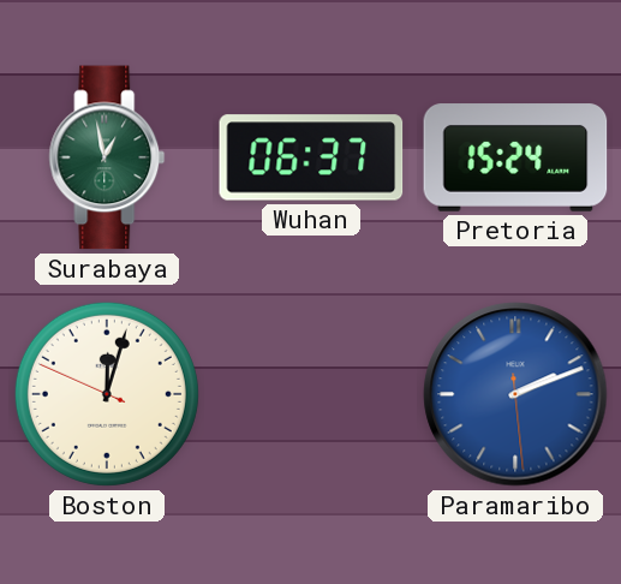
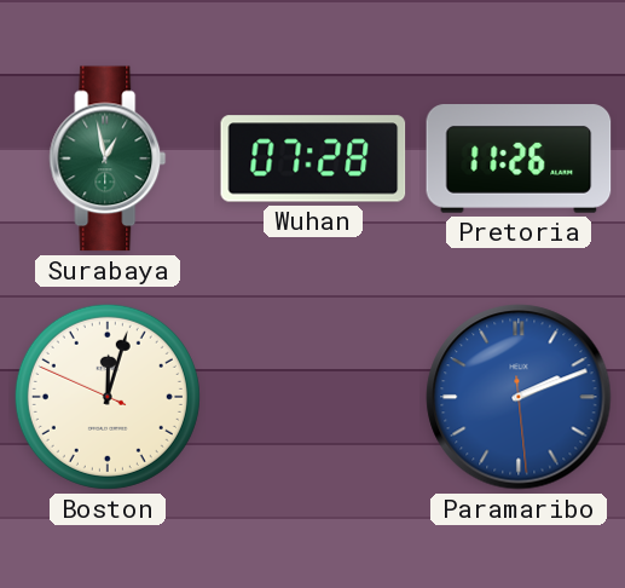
Wuhan: 06:37 -> 07:28
Pretoria: 15:24 -> 11:26
